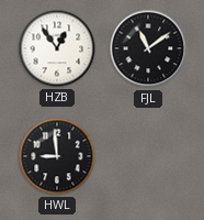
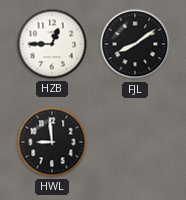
HZB: 12:54 -> 12:45
FJL: 11:09 -> 8:09
